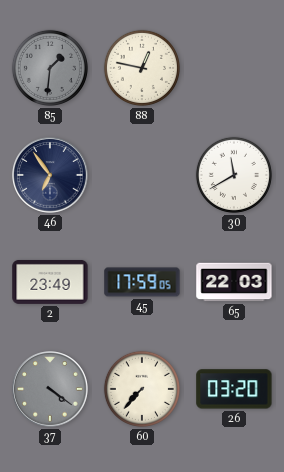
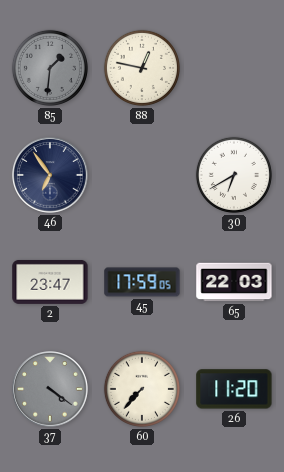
30: 11:40 -> 6:40
2: 23:49 -> 23:47
26: 03:20 -> 11:20
